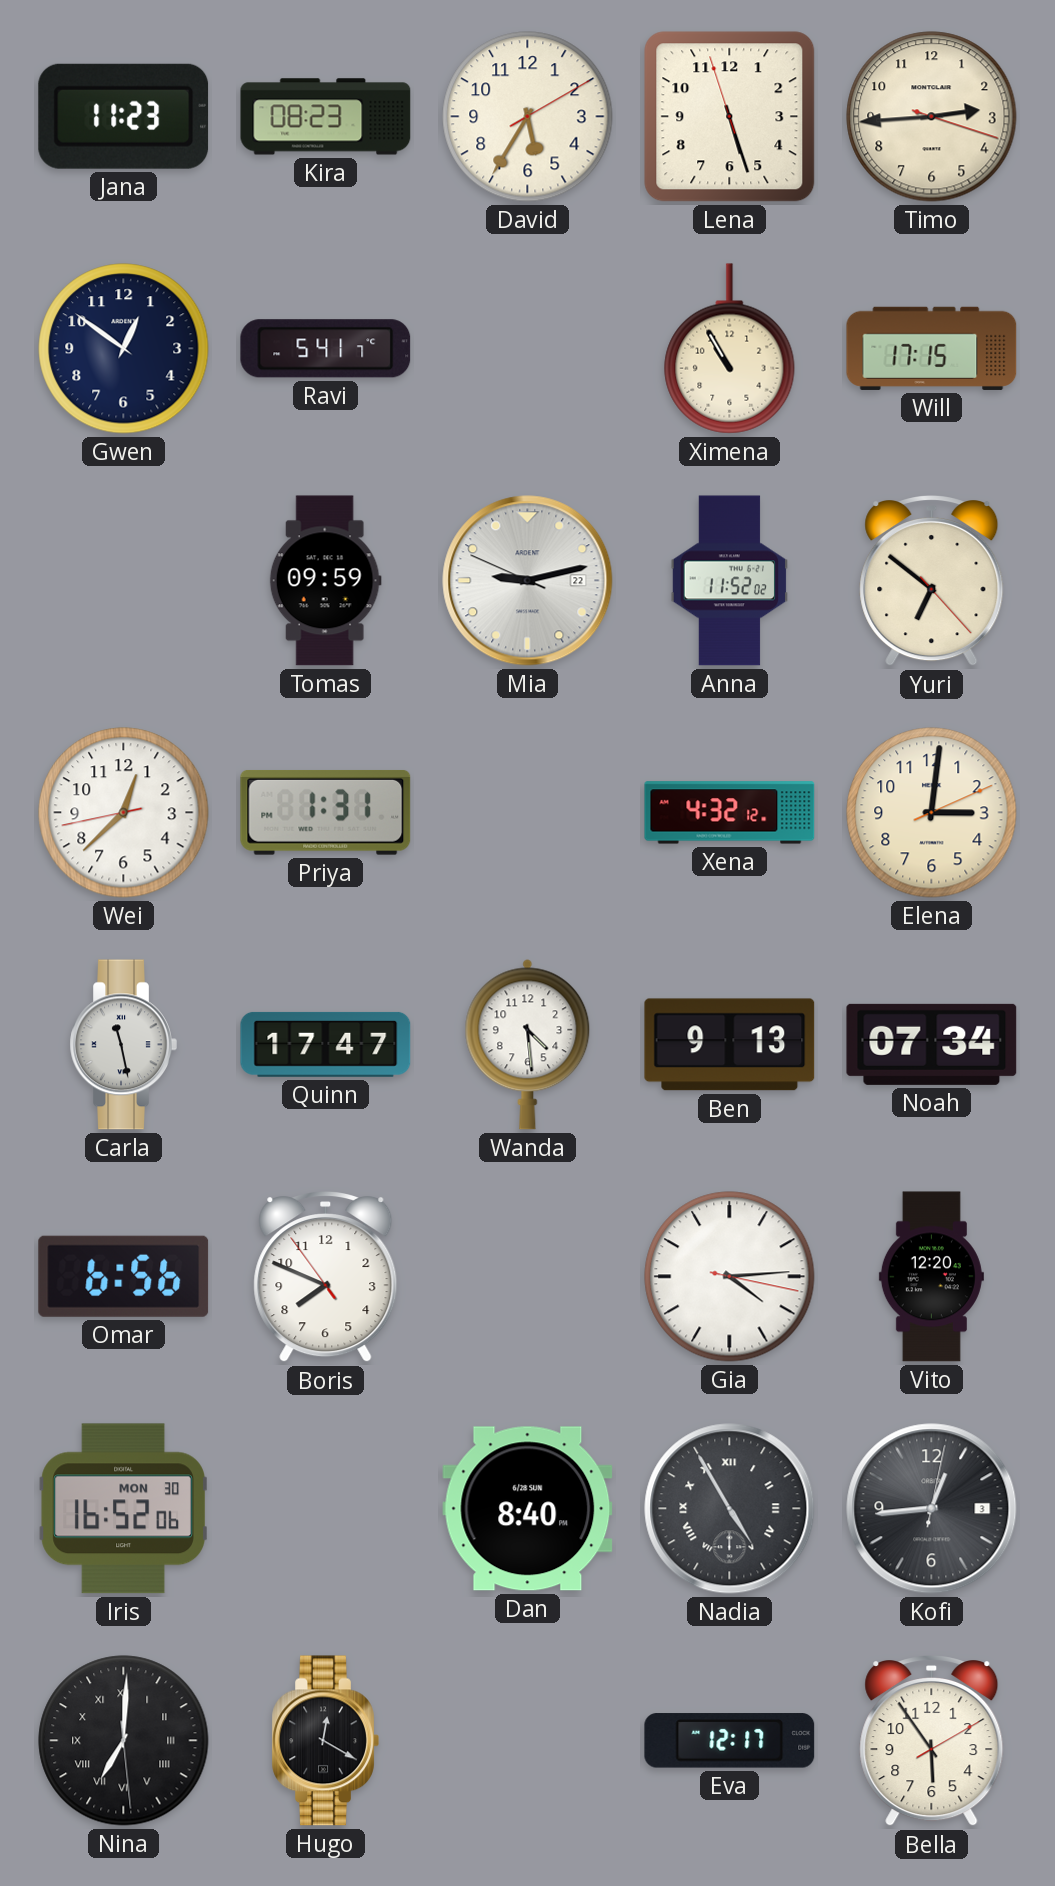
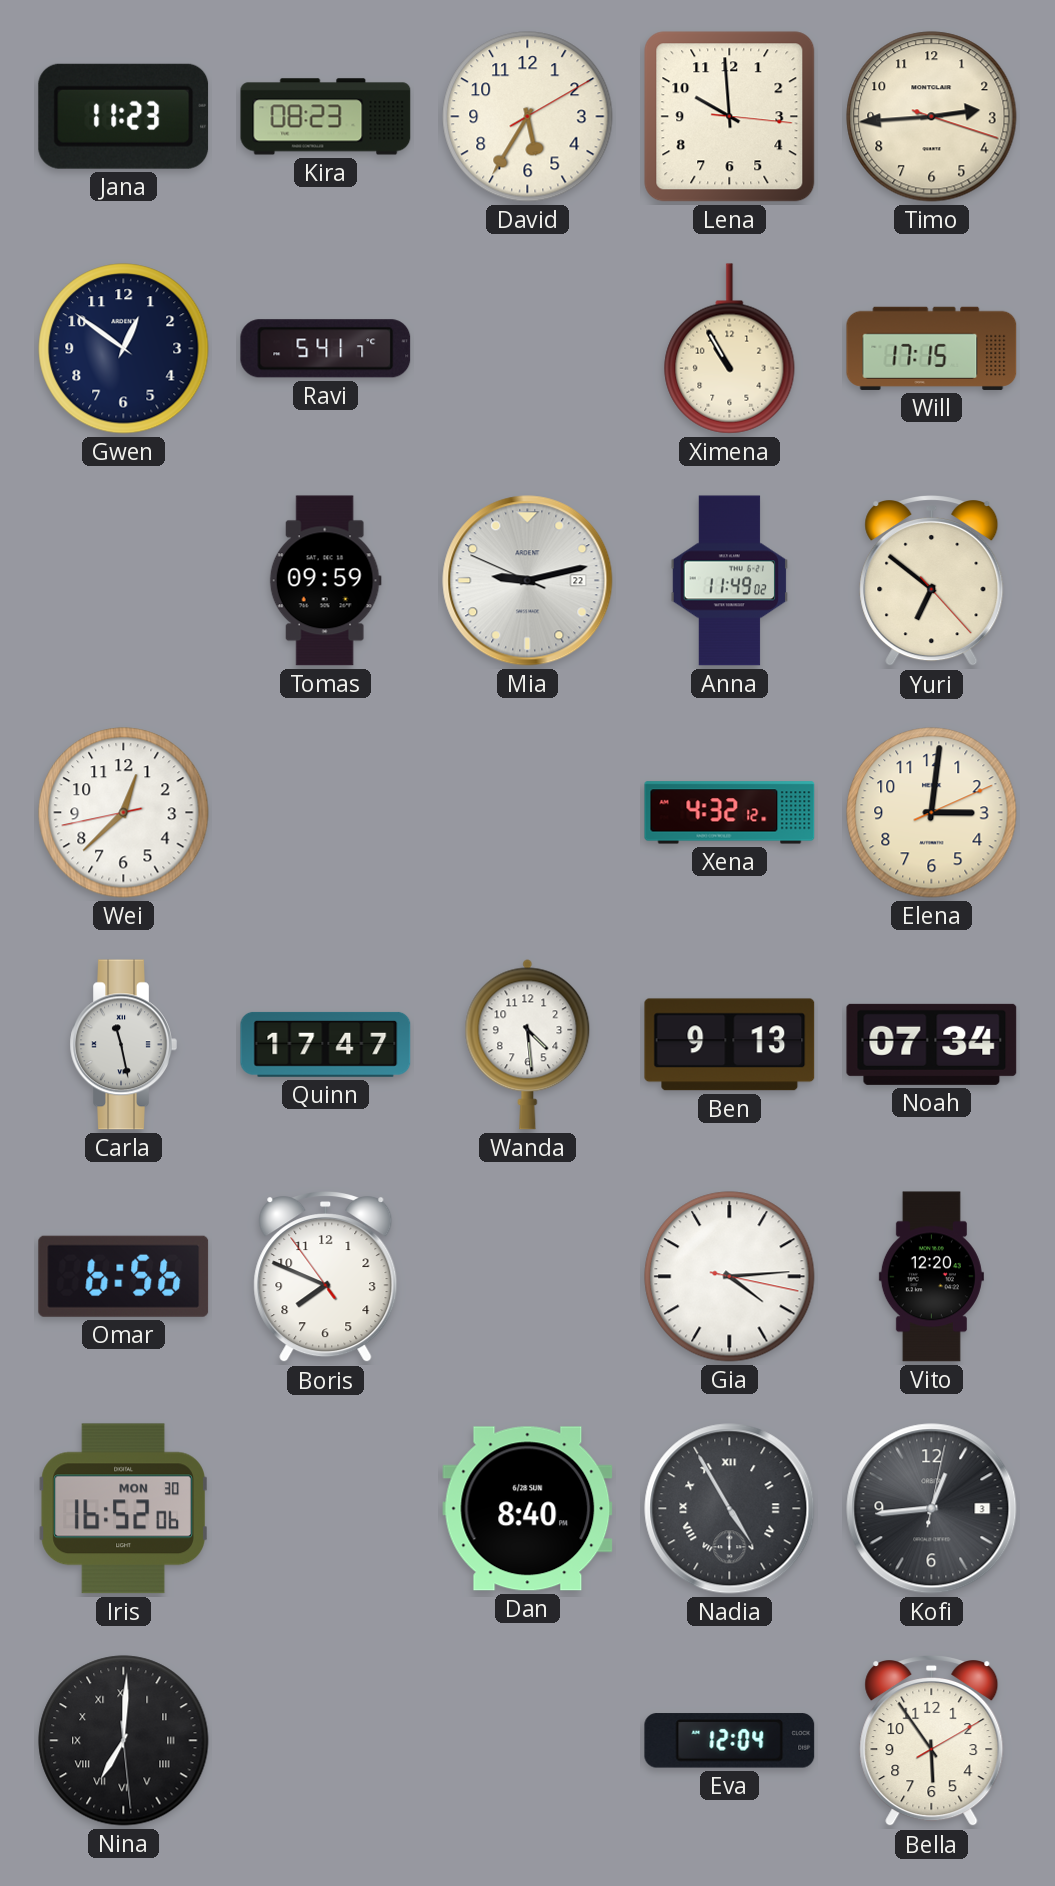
Lena: 5:26 -> 9:59
Anna: 11:52 -> 11:49
Priya: 1:31 -> none
Hugo: 12:20 -> none
Eva: 12:17 -> 12:04
